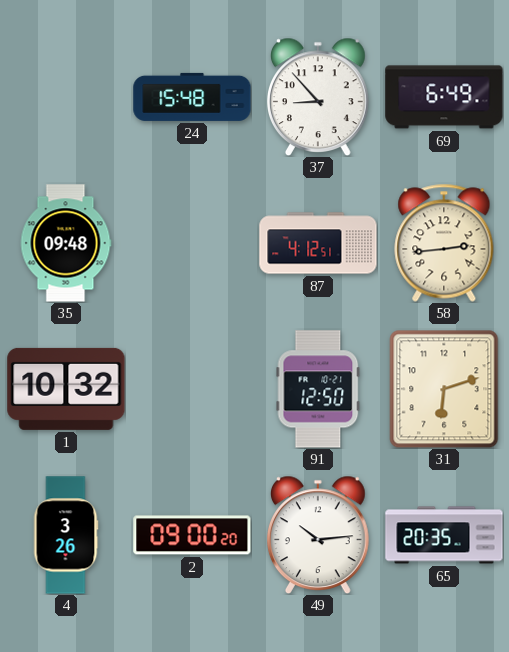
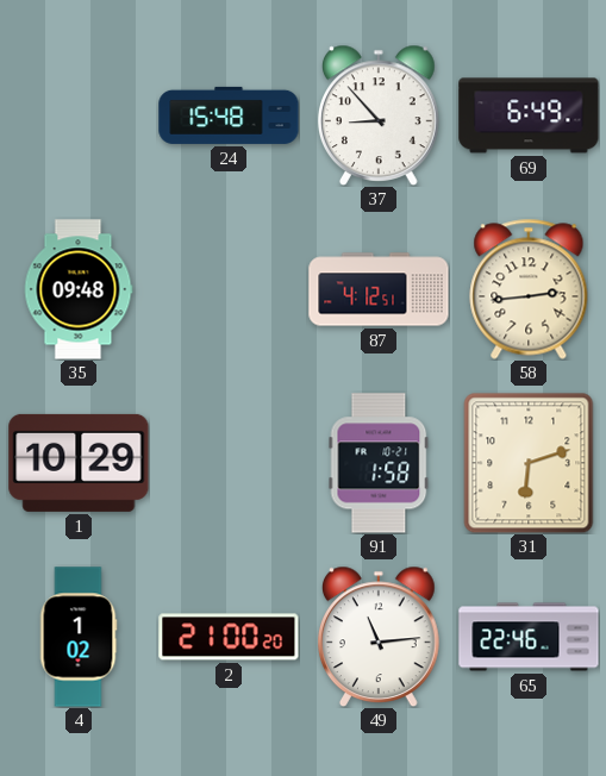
1: 10:32 -> 10:29
91: 12:50 -> 1:58
4: 3:26 -> 1:02
2: 09:00 -> 21:00
49: 10:14 -> 11:14
65: 20:35 -> 22:46
